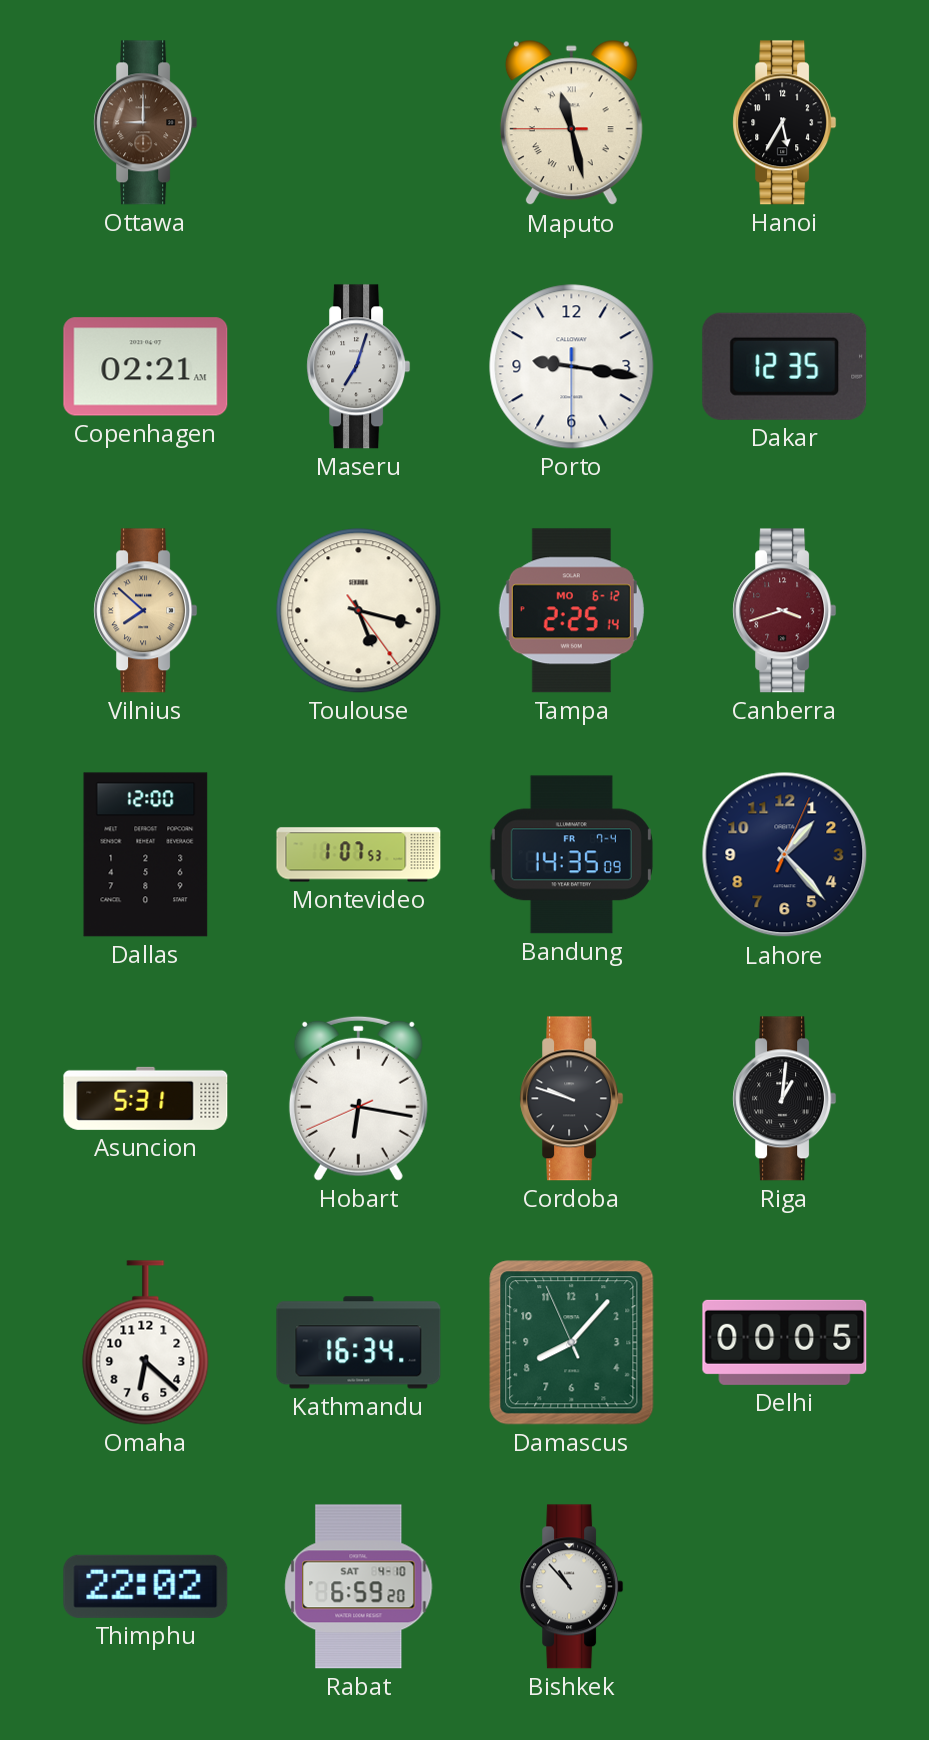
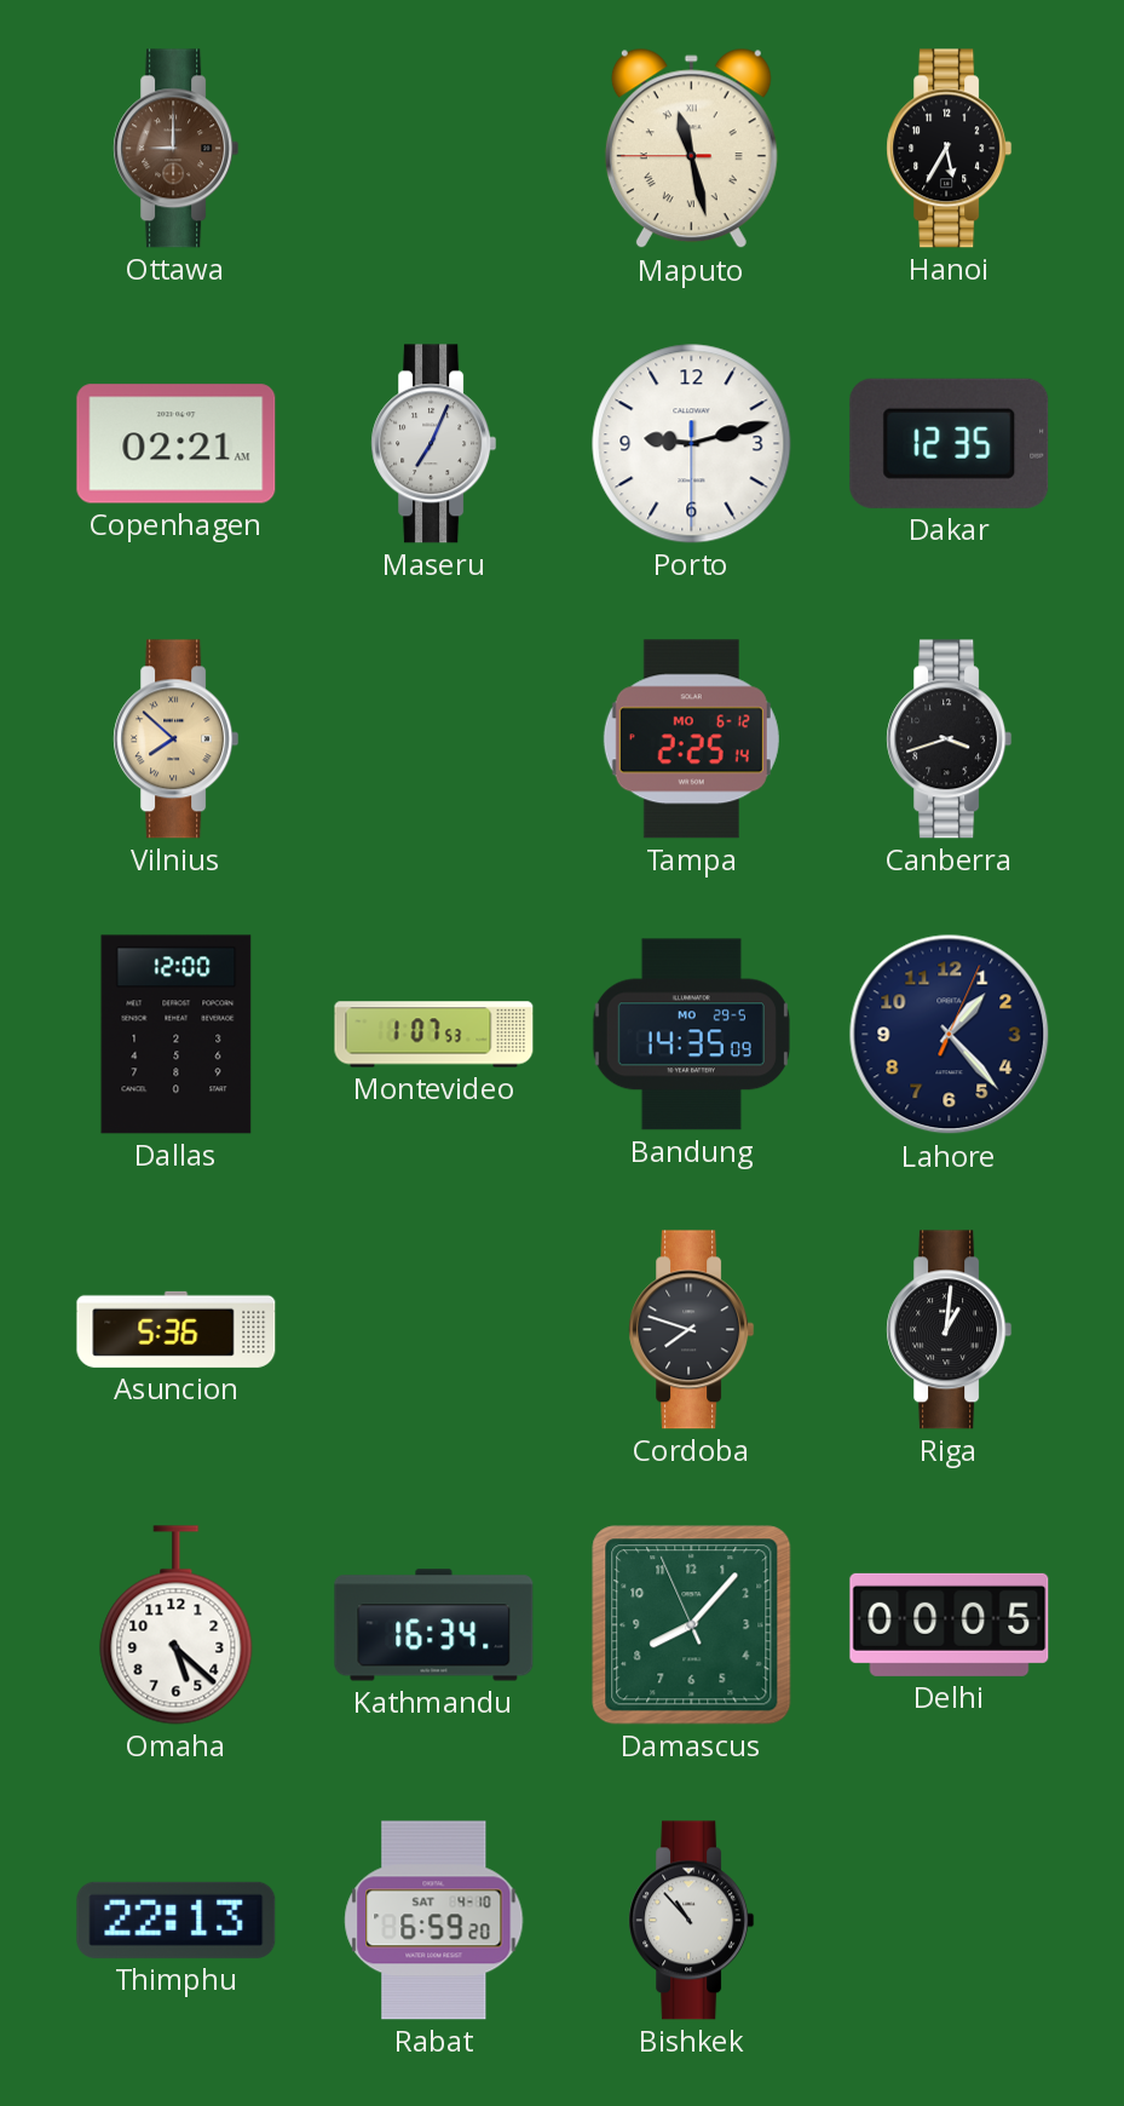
Maseru: 7:03 -> 7:04
Porto: 9:16 -> 9:12
Toulouse: 5:17 -> none
Canberra dial: burgundy -> black
Bandung date: FR 7-4 -> MO 29-5
Asuncion: 5:31 -> 5:36
Hobart: 6:16 -> none
Cordoba: 9:48 -> 7:48
Omaha: 6:22 -> 5:22
Thimphu: 22:02 -> 22:13
